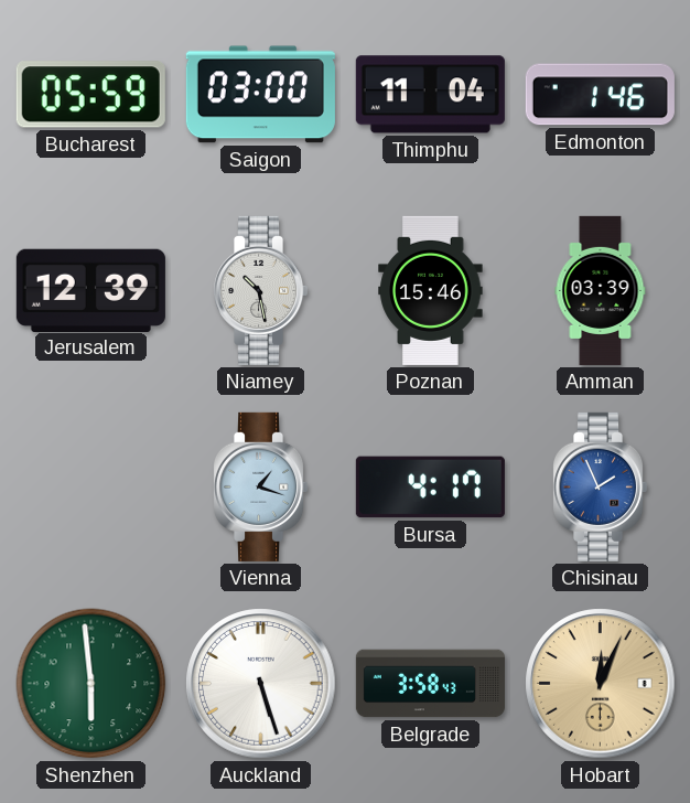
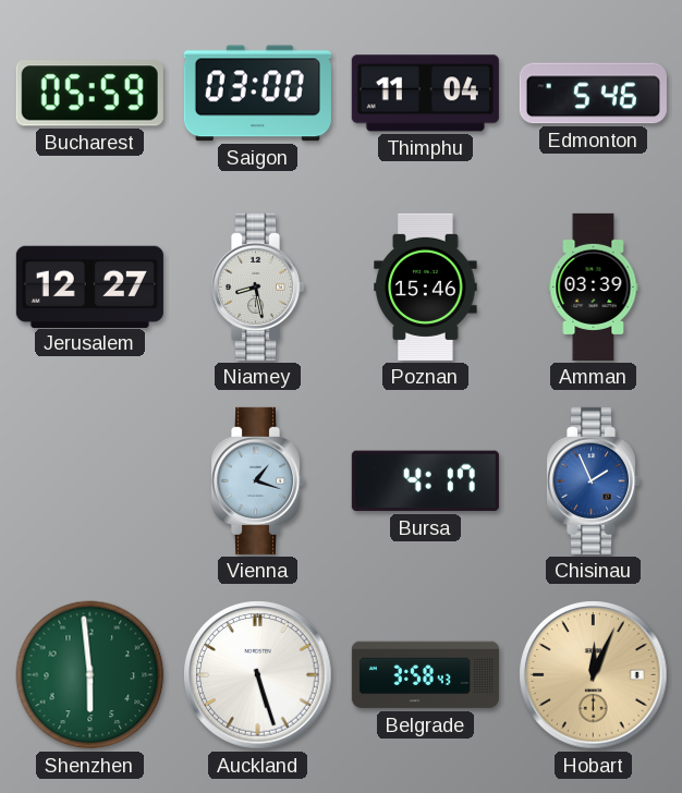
Edmonton: 1:46 -> 5:46
Jerusalem: 12:39 -> 12:27
Niamey: 10:28 -> 8:28
